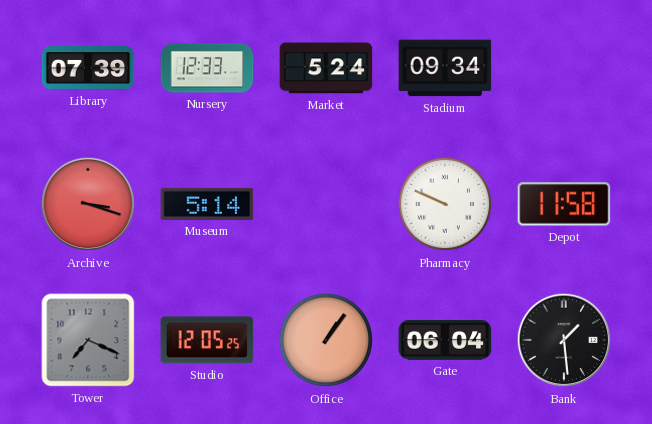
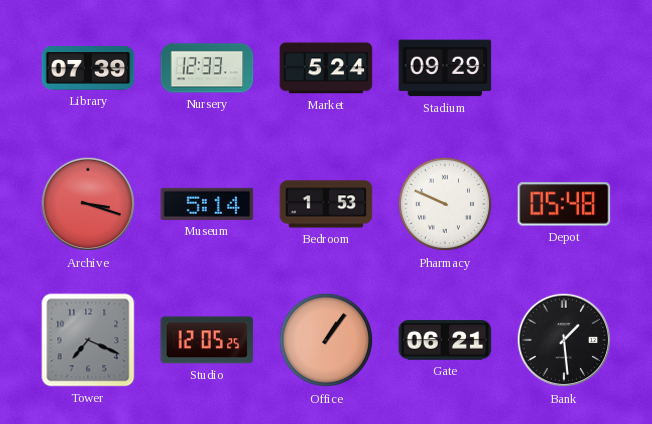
Stadium: 09:34 -> 09:29
Bedroom: none -> 1:53
Depot: 11:58 -> 05:48
Gate: 06:04 -> 06:21
